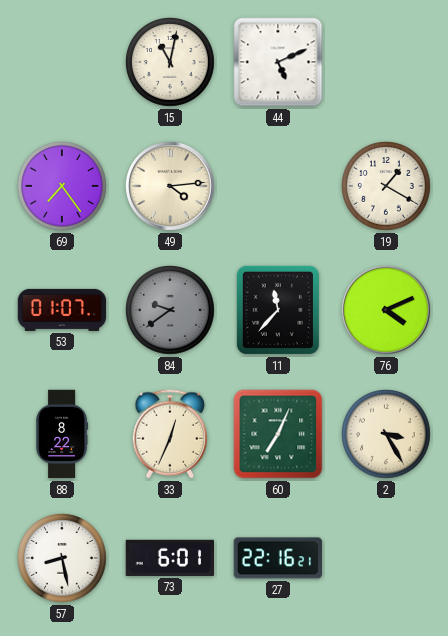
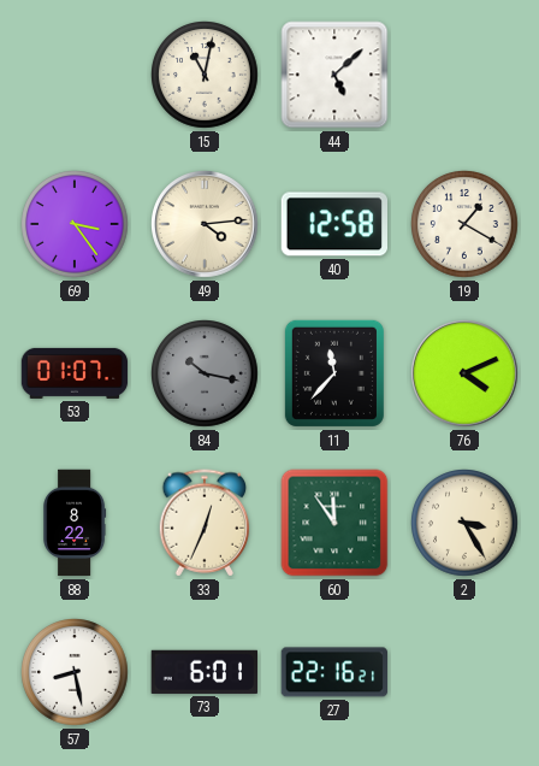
44: 5:11 -> 5:08
69: 7:24 -> 3:24
40: none -> 12:58
84: 9:39 -> 10:17
60: 7:04 -> 11:54
